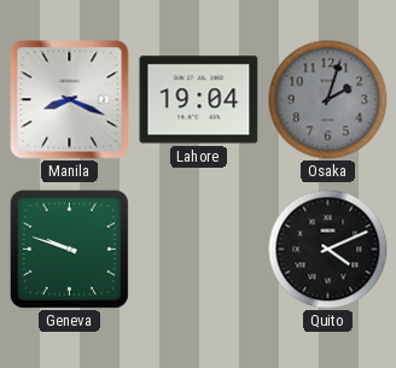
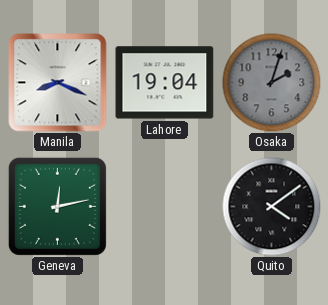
Geneva: 9:48 -> 12:13
Quito: 4:11 -> 4:09
